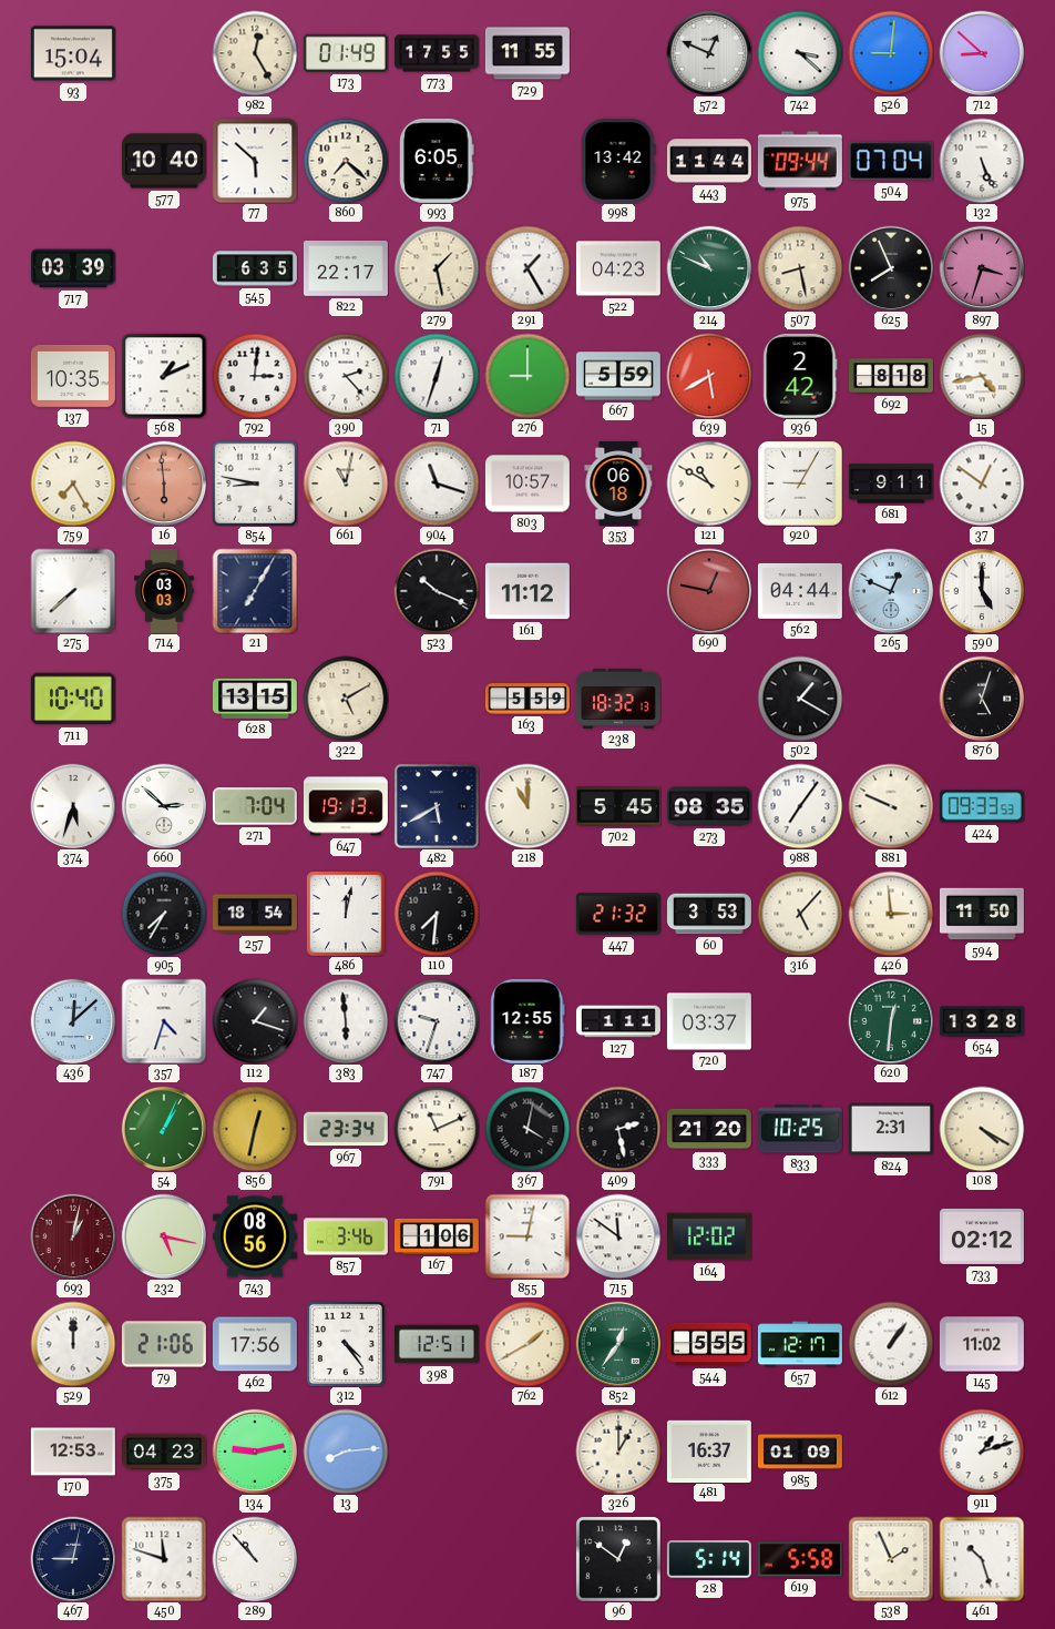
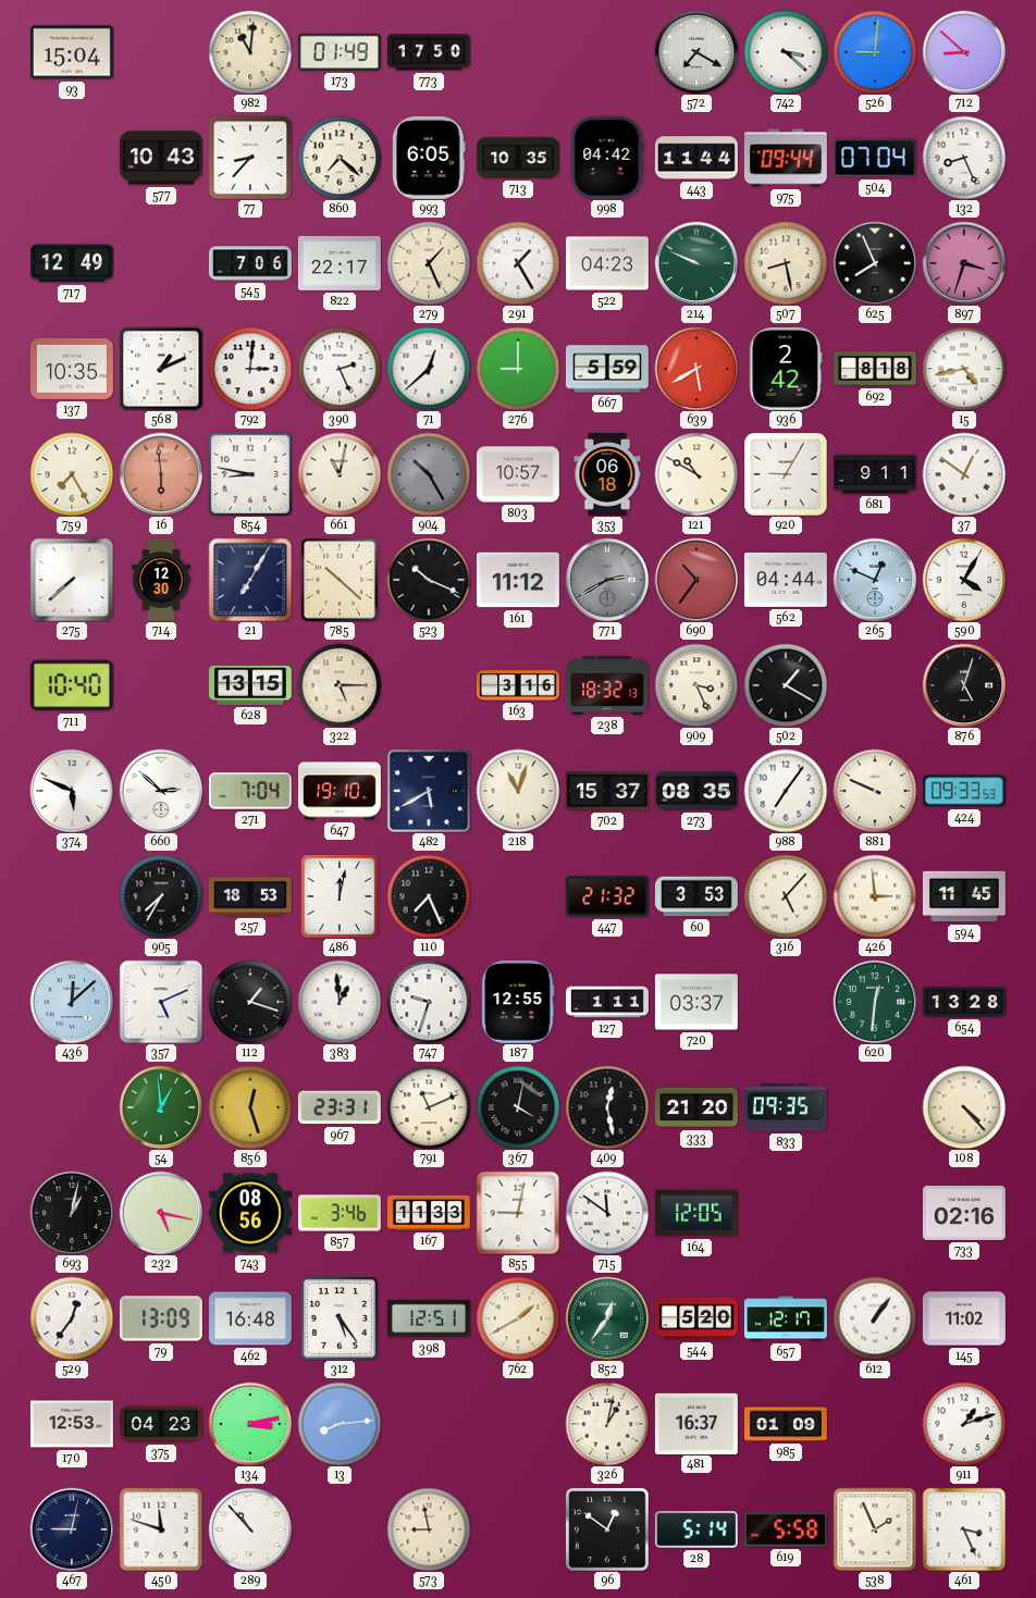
982: 12:25 -> 11:01
773: 17:55 -> 17:50
729: 11:55 -> none
572: 12:49 -> 7:20
577: 10:40 -> 10:43
77: 5:52 -> 8:37
713: none -> 10:35
998: 13:42 -> 04:42
132: 5:26 -> 8:26
717: 03:39 -> 12:49
545: 6:35 -> 7:06
279: 1:28 -> 1:26
214: 10:49 -> 9:49
390: 2:23 -> 2:26
71: 12:33 -> 12:38
904: 11:18 -> 10:25
904 dial: white -> grey
714: 03:03 -> 12:30
785: none -> 10:22
771: none -> 2:40
690: 12:47 -> 10:36
590: 5:00 -> 4:05
322: 5:10 -> 5:15
163: 5:59 -> 3:16
909: none -> 3:26
374: 5:33 -> 5:49
647: 19:13 -> 19:10
218: 11:00 -> 11:03
702: 5:45 -> 15:37
257: 18:54 -> 18:53
110: 7:31 -> 7:26
594: 11:50 -> 11:45
357: 4:33 -> 5:11
383: 5:59 -> 12:59
54: 1:04 -> 12:59
856: 12:32 -> 12:27
967: 23:34 -> 23:31
409: 2:28 -> 12:28
833: 10:25 -> 09:35
824: 2:31 -> none
108: 4:20 -> 4:23
693 dial: burgundy -> black
167: 1:06 -> 11:33
164: 12:02 -> 12:05
733: 02:12 -> 02:16
529: 12:00 -> 12:36
79: 21:06 -> 13:09
462: 17:56 -> 16:48
312: 4:24 -> 5:24
544: 5:55 -> 5:20
134: 9:13 -> 3:13
326: 1:00 -> 1:02
573: none -> 8:58
461: 10:27 -> 3:26
